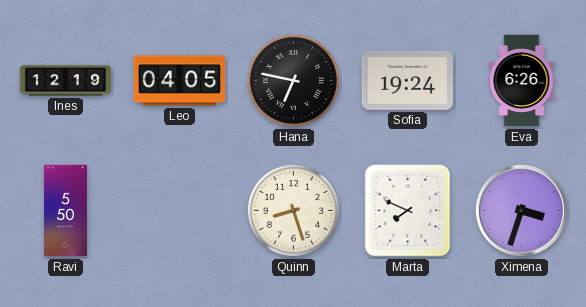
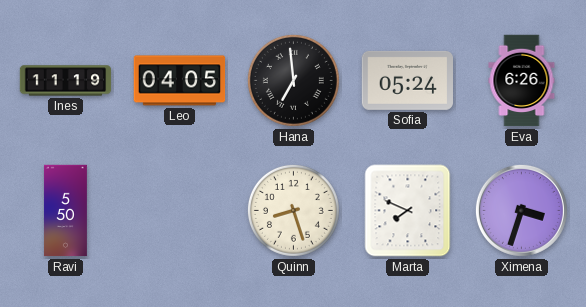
Ines: 12:19 -> 11:19
Hana: 6:47 -> 6:59
Sofia: 19:24 -> 05:24
